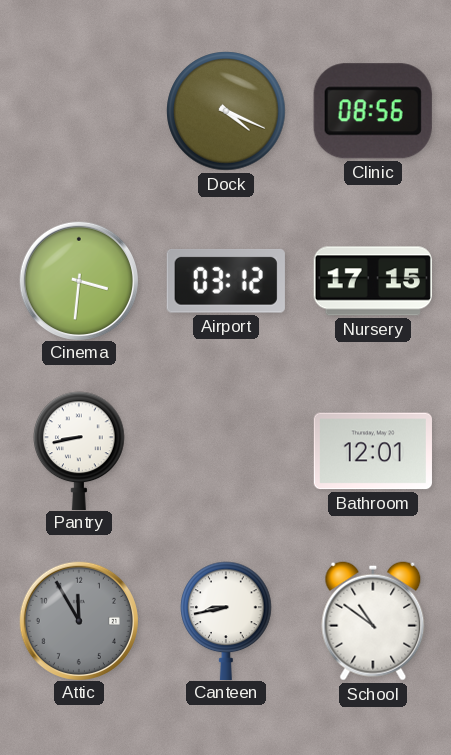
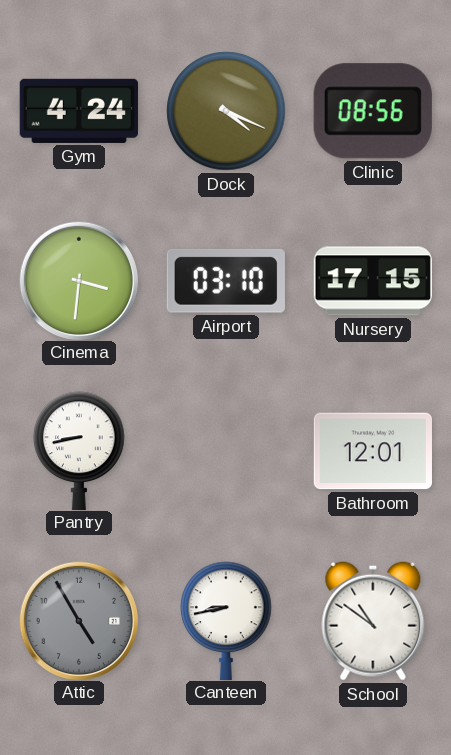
Gym: none -> 4:24
Airport: 03:12 -> 03:10
Attic: 11:55 -> 4:55
